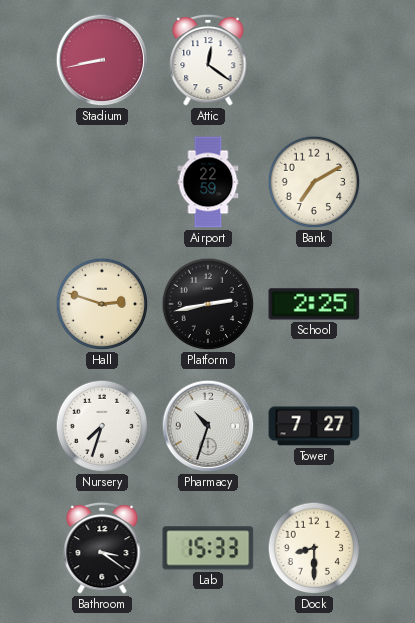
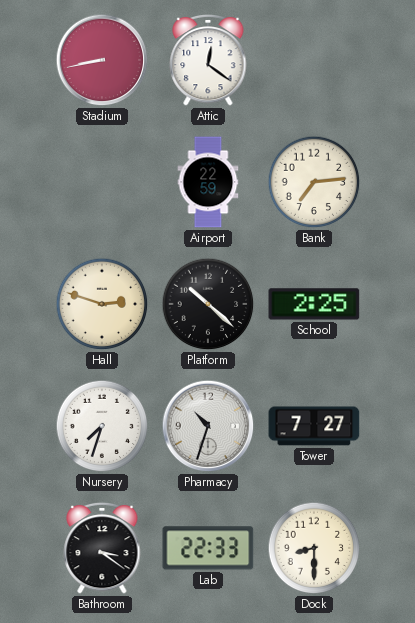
Bank: 7:10 -> 7:14
Platform: 2:43 -> 10:22
Lab: 15:33 -> 22:33
